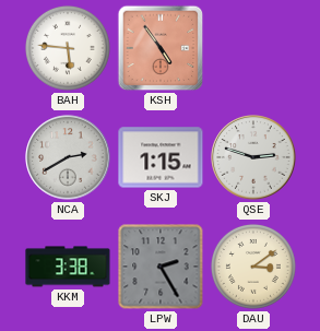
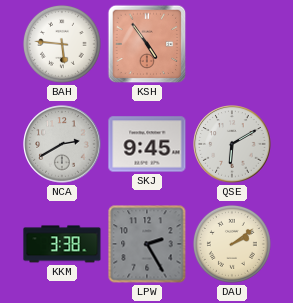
SKJ: 1:15 -> 9:45
QSE: 2:48 -> 6:10
DAU: 3:09 -> 2:09
